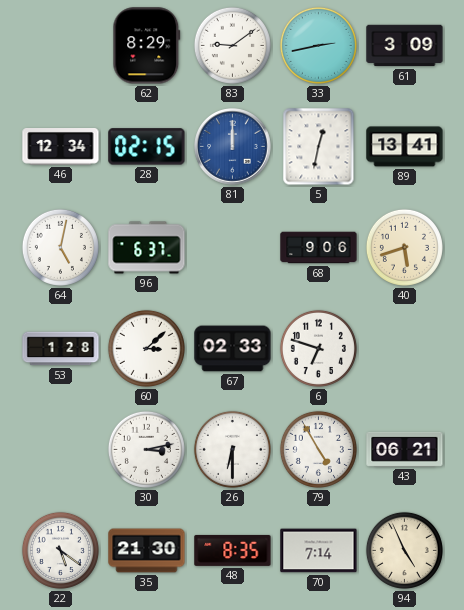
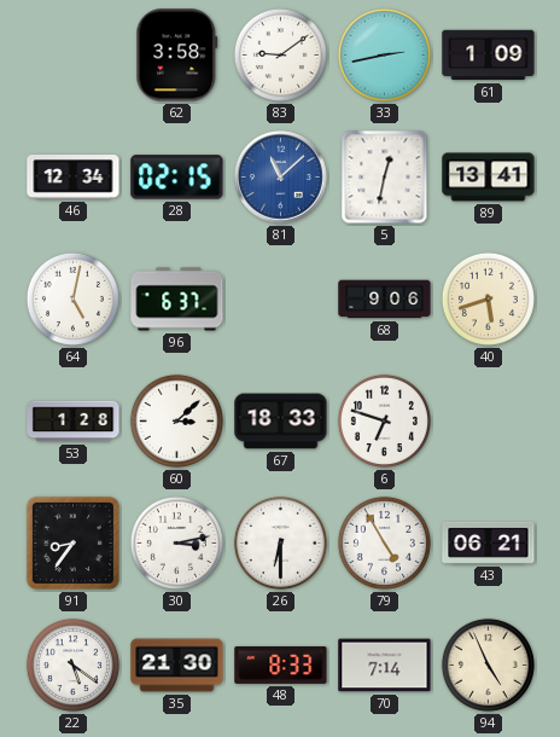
62: 8:29 -> 3:58
61: 3:09 -> 1:09
81: 12:00 -> 11:08
67: 02:33 -> 18:33
91: none -> 8:36
48: 8:35 -> 8:33
